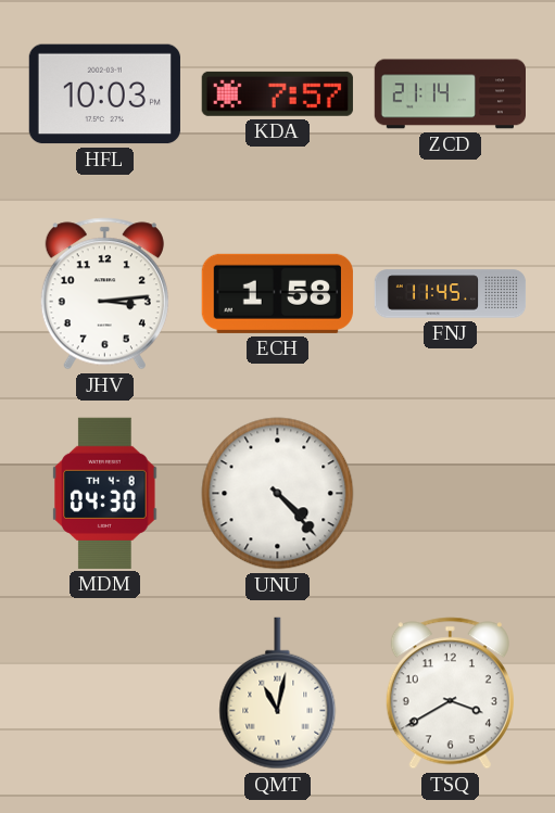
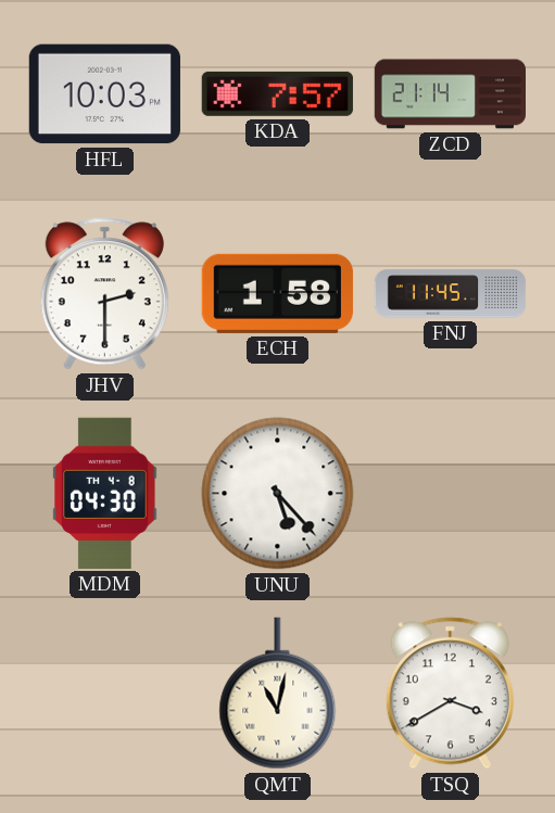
JHV: 3:14 -> 2:30
UNU: 4:23 -> 5:23
